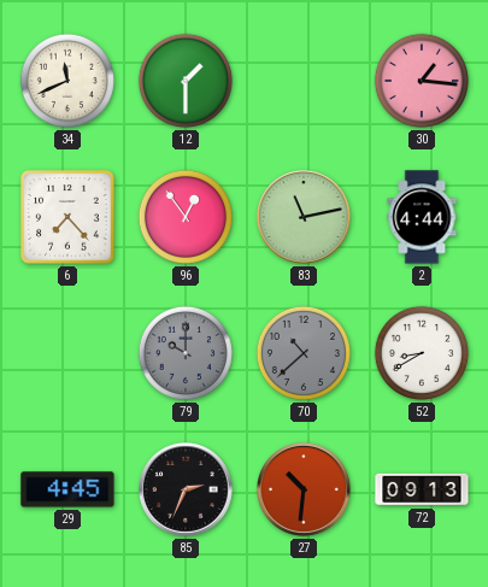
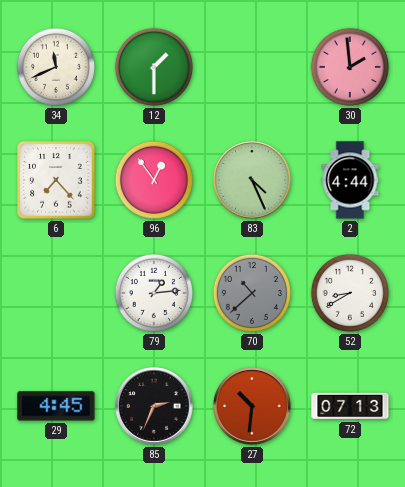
30: 1:16 -> 1:59
83: 11:13 -> 4:26
79: 10:00 -> 1:14
79 dial: grey -> white
72: 09:13 -> 07:13
